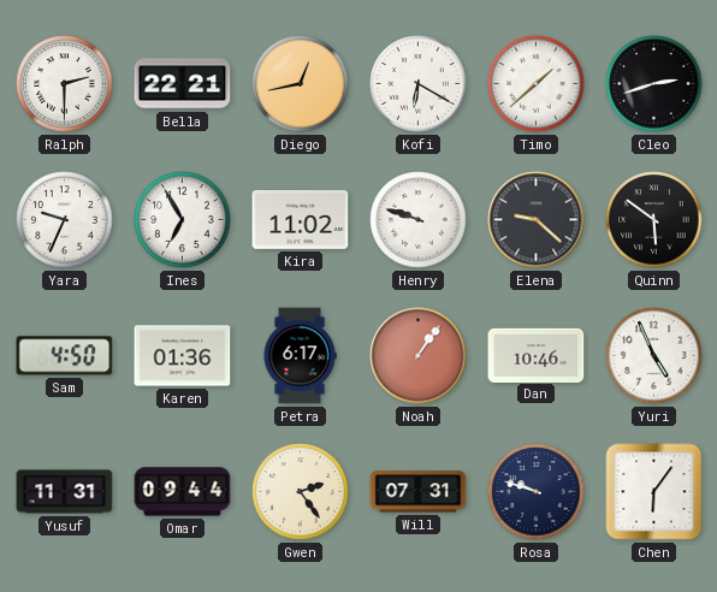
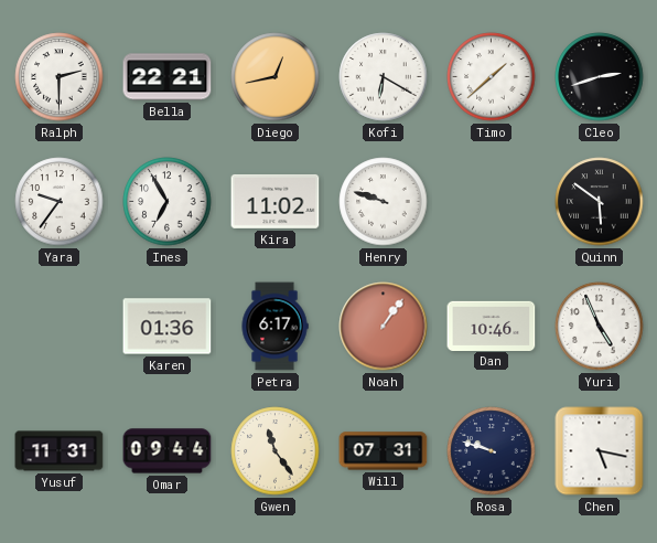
Yara: 9:34 -> 9:36
Elena: 9:22 -> none
Sam: 4:50 -> none
Gwen: 2:24 -> 11:24
Chen: 6:06 -> 5:17
